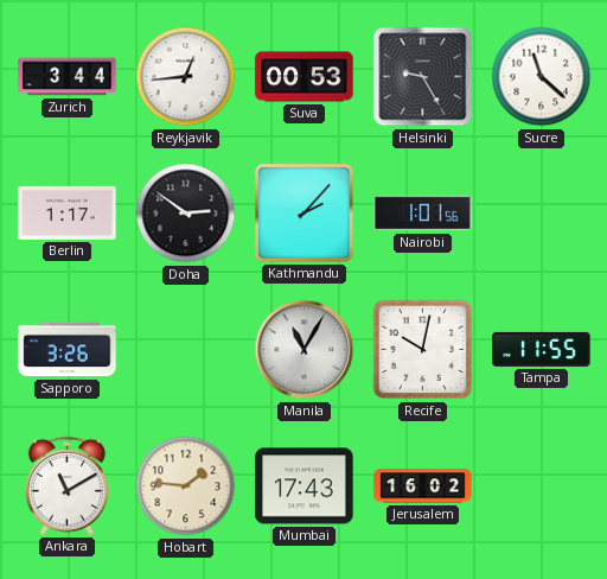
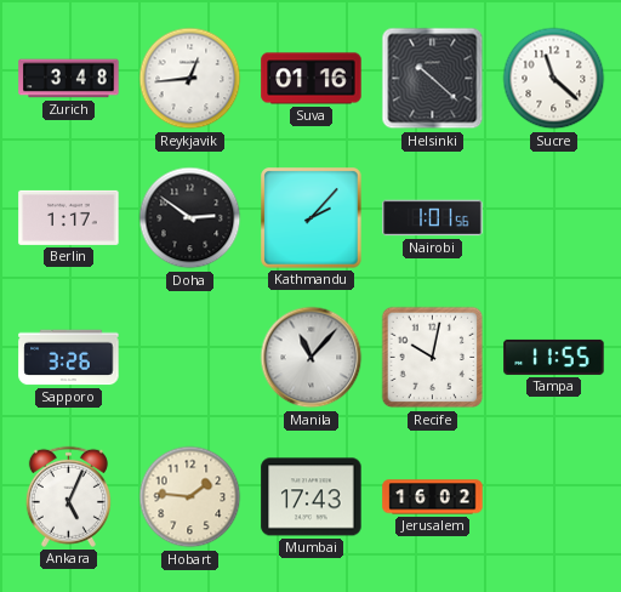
Zurich: 3:44 -> 3:48
Suva: 00:53 -> 01:16
Helsinki: 9:25 -> 10:22
Manila: 11:05 -> 11:07
Ankara: 11:10 -> 5:04
